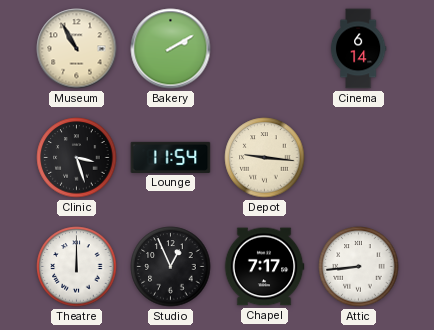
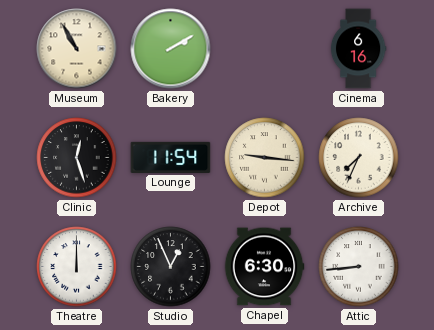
Cinema: 6:14 -> 6:16
Clinic: 3:27 -> 12:27
Archive: none -> 7:34
Chapel: 7:17 -> 6:30
